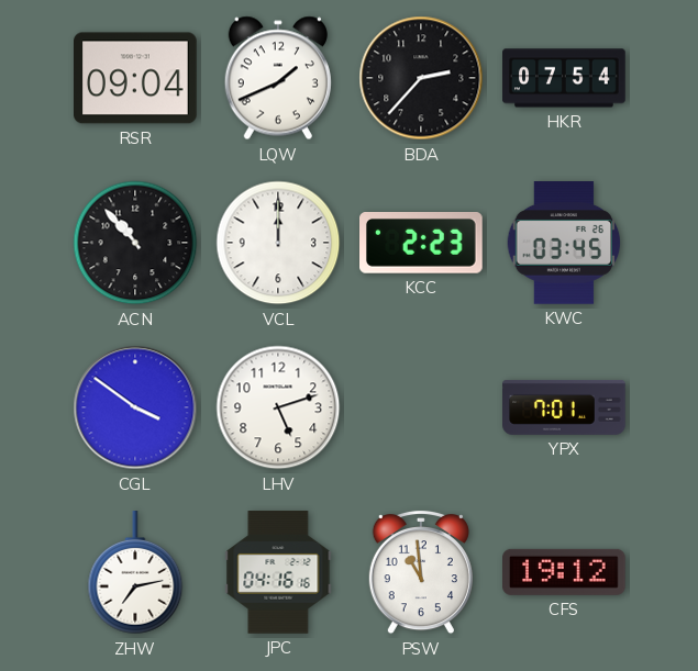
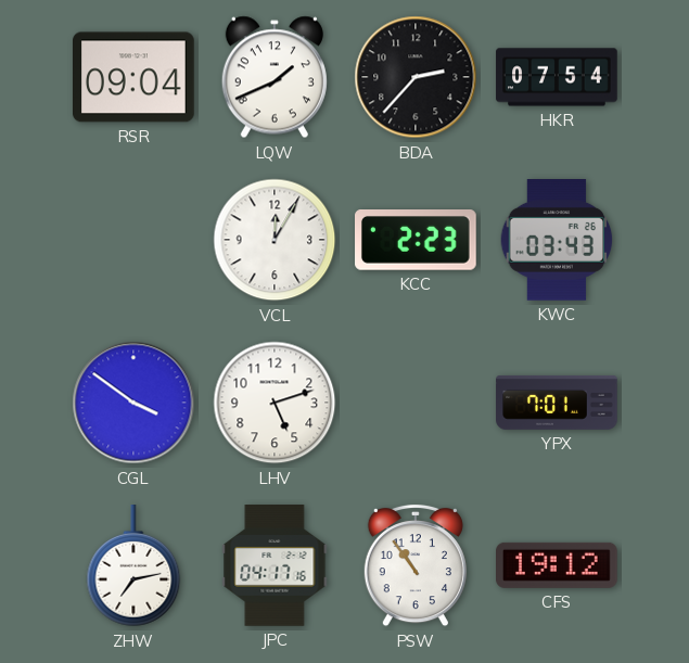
ACN: 10:53 -> none
VCL: 12:00 -> 12:05
KWC: 03:45 -> 03:43
JPC: 04:16 -> 04:17
PSW: 10:59 -> 10:54
